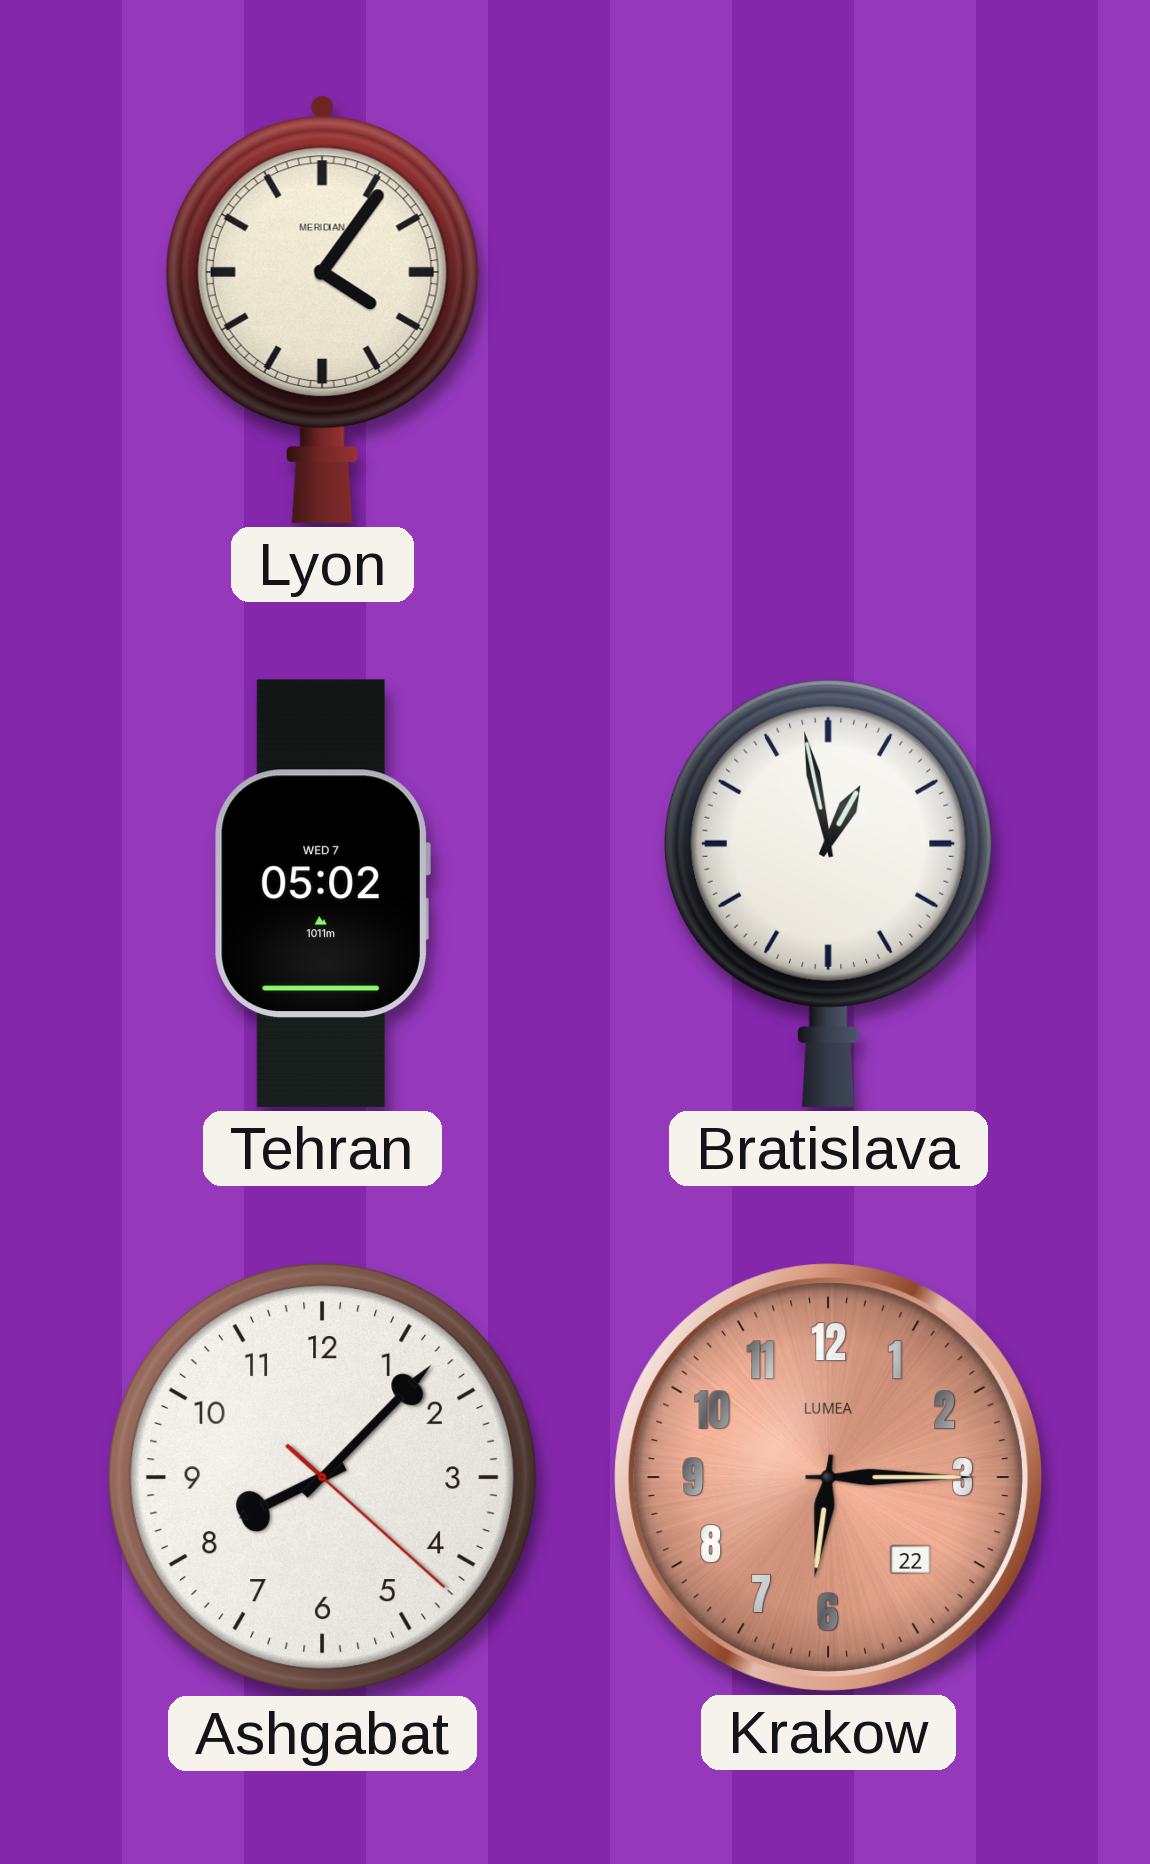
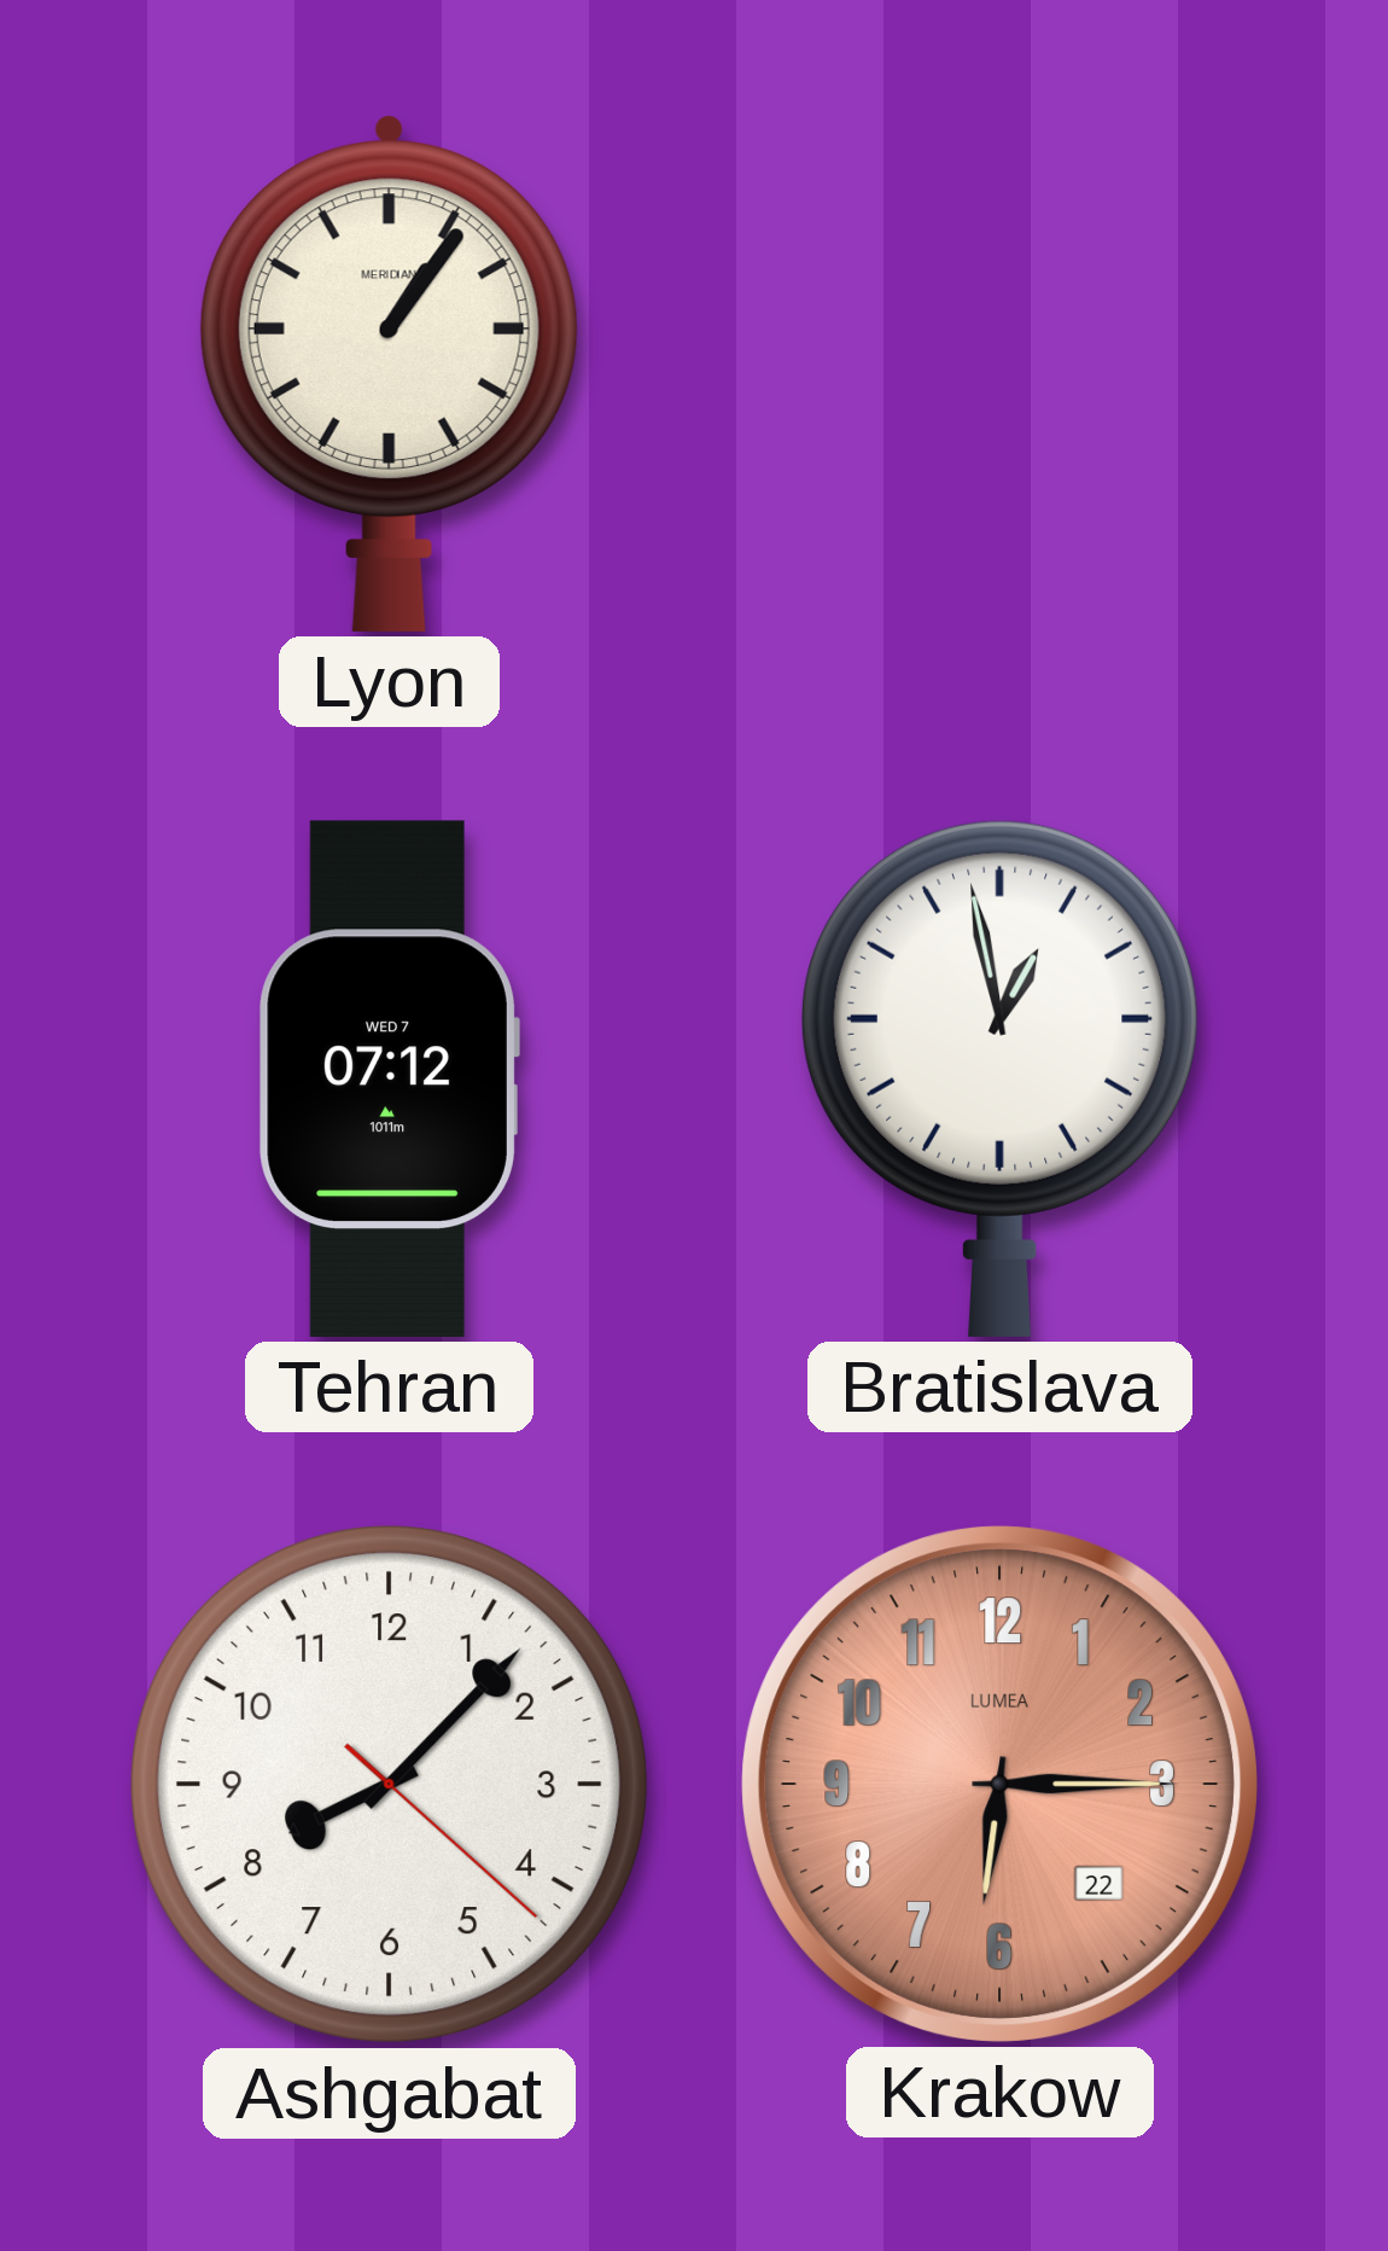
Lyon: 4:06 -> 1:06
Tehran: 05:02 -> 07:12
